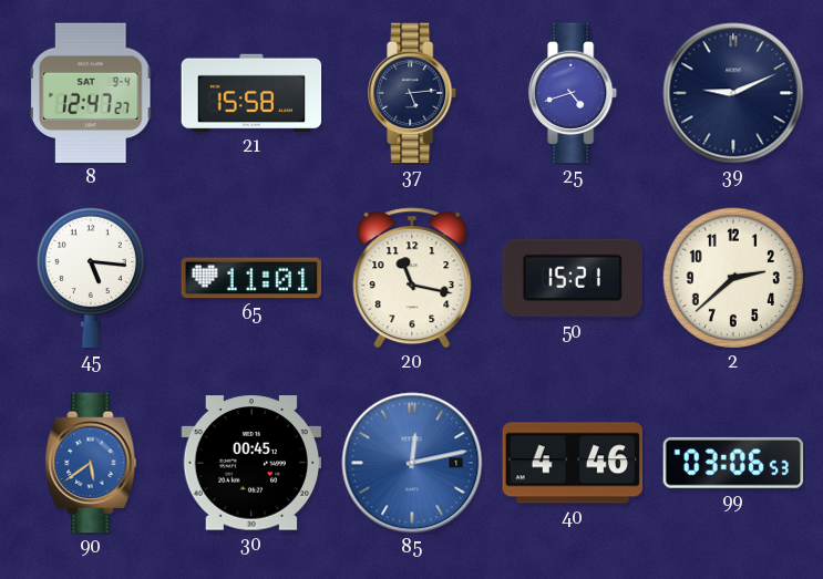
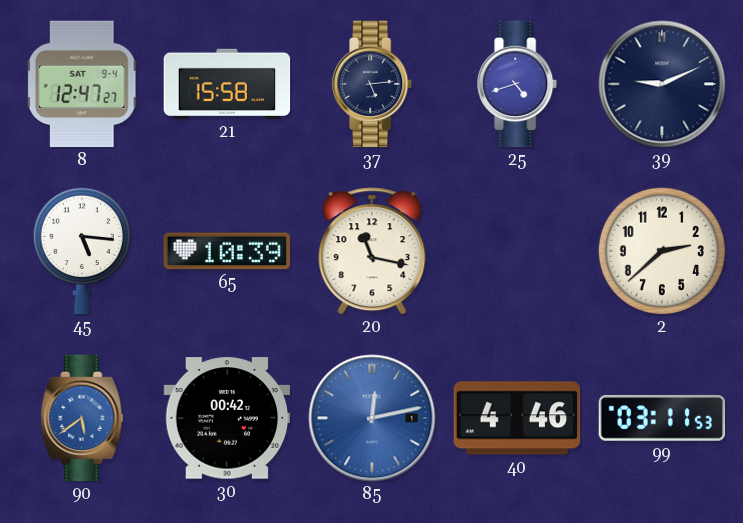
65: 11:01 -> 10:39
50: 15:21 -> none
30: 00:45 -> 00:42
99: 03:06 -> 03:11
